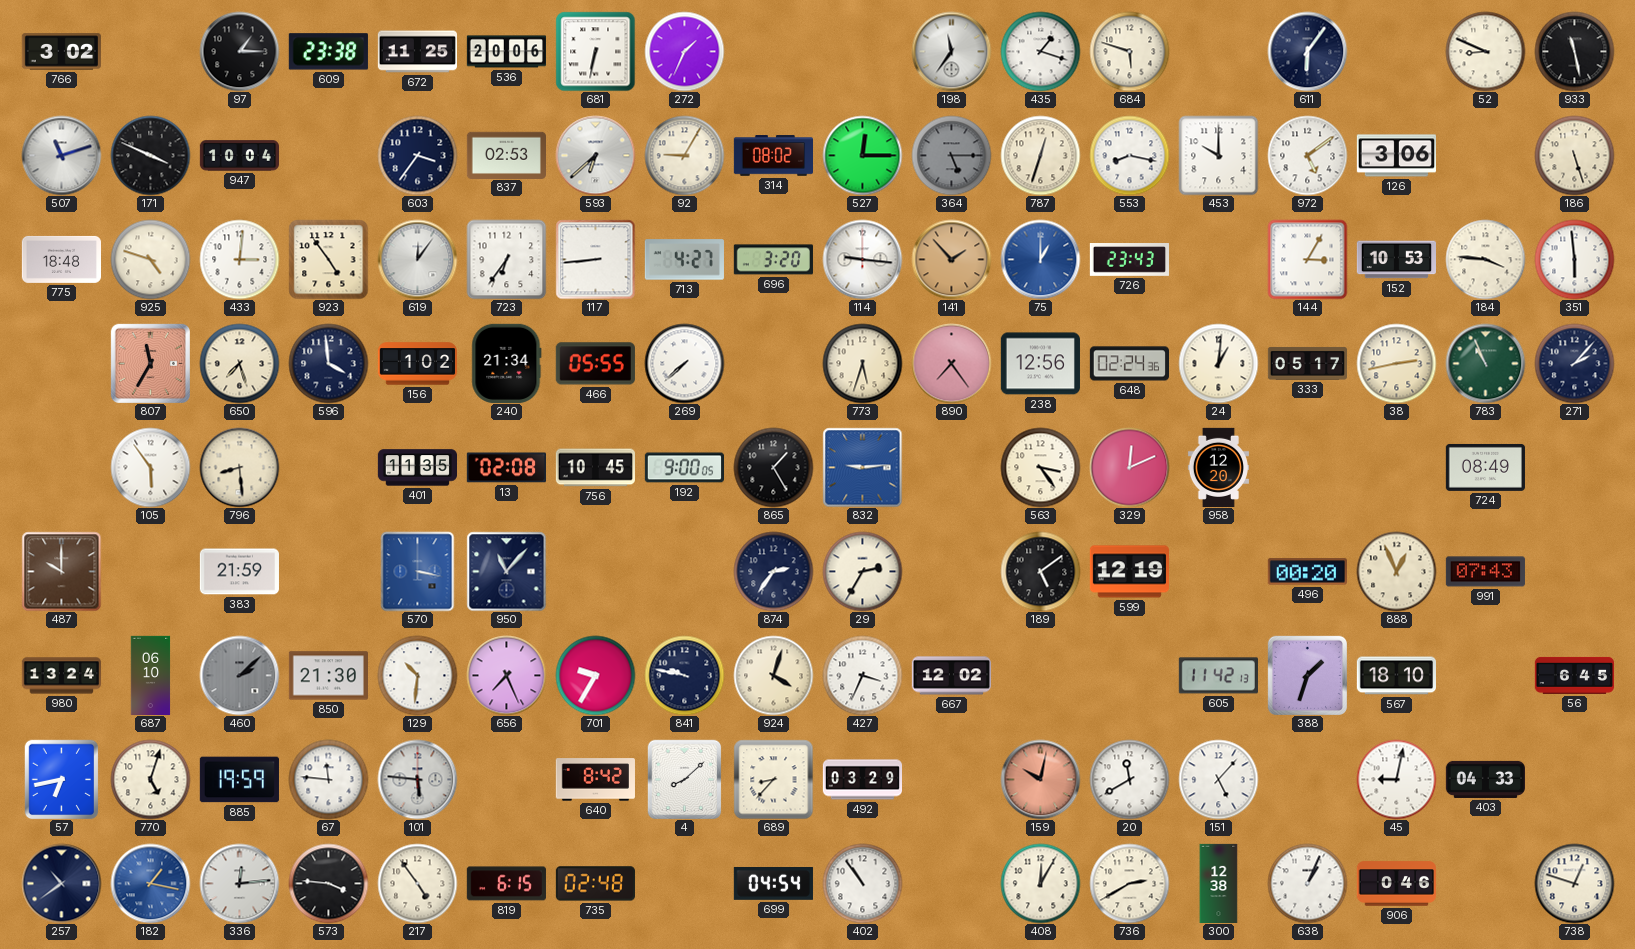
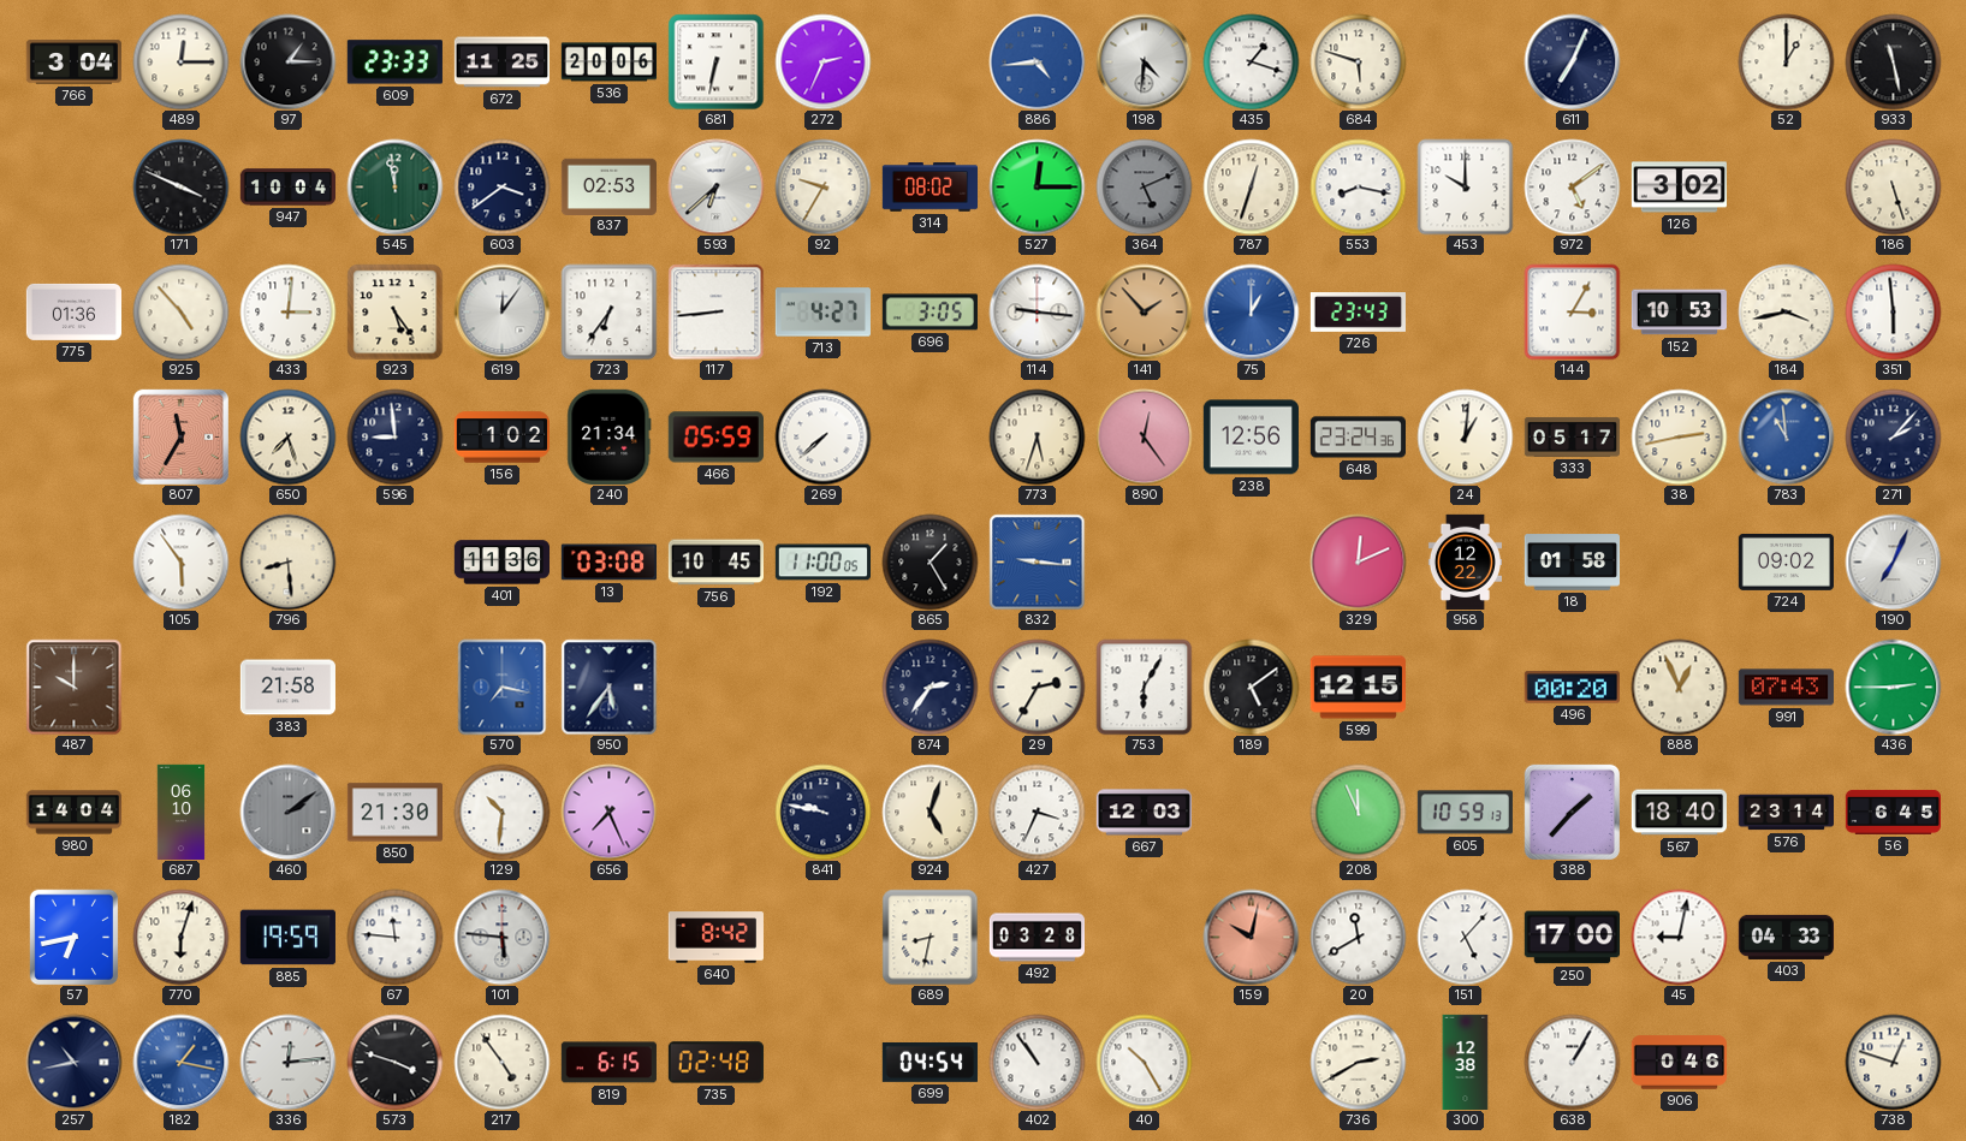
766: 3:02 -> 3:04
489: none -> 12:15
609: 23:38 -> 23:33
272: 1:34 -> 2:34
886: none -> 4:44
198: 11:36 -> 4:31
611: 6:06 -> 7:04
52: 8:49 -> 1:00
507: 11:12 -> none
545: none -> 11:58
603: 3:36 -> 3:39
92: 9:05 -> 9:35
364: 5:15 -> 5:11
126: 3:06 -> 3:02
775: 18:48 -> 01:36
925: 4:48 -> 4:53
923: 4:54 -> 5:24
696: 3:20 -> 3:05
184: 3:46 -> 3:43
596: 3:59 -> 8:59
466: 05:55 -> 05:59
890: 7:24 -> 12:24
648: 02:24 -> 23:24
783: 10:56 -> 10:59
783 dial: green -> blue
401: 11:35 -> 11:36
13: 02:08 -> 03:08
192: 9:00 -> 11:00
832: 9:14 -> 9:16
563: 3:24 -> none
958: 12:20 -> 12:22
18: none -> 01:58
724: 08:49 -> 09:02
190: none -> 7:04
383: 21:59 -> 21:58
570: 3:17 -> 7:17
950: 11:07 -> 5:36
753: none -> 6:05
599: 12:19 -> 12:15
436: none -> 2:45
980: 13:24 -> 14:04
460: 2:08 -> 2:09
701: 9:35 -> none
924: 4:03 -> 5:03
667: 12:02 -> 12:03
208: none -> 11:56
605: 11:42 -> 10:59
388: 1:33 -> 1:37
567: 18:10 -> 18:40
576: none -> 23:14
770: 5:03 -> 6:03
4: 8:08 -> none
689: 8:37 -> 8:32
492: 03:29 -> 03:28
250: none -> 17:00
257: 10:39 -> 10:43
573: 3:46 -> 3:48
40: none -> 10:25
408: 12:05 -> none
638: 1:04 -> 1:05
